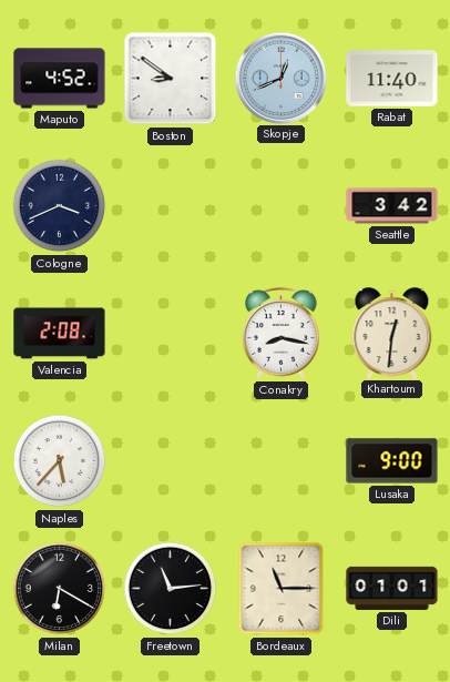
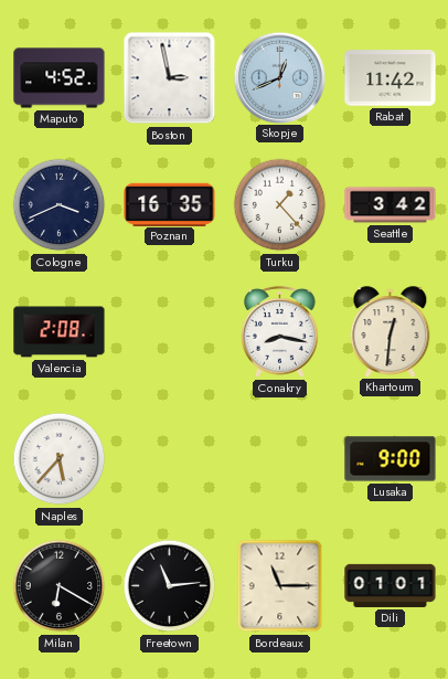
Boston: 8:51 -> 2:58
Rabat: 11:40 -> 11:42
Poznan: none -> 16:35
Turku: none -> 1:23
